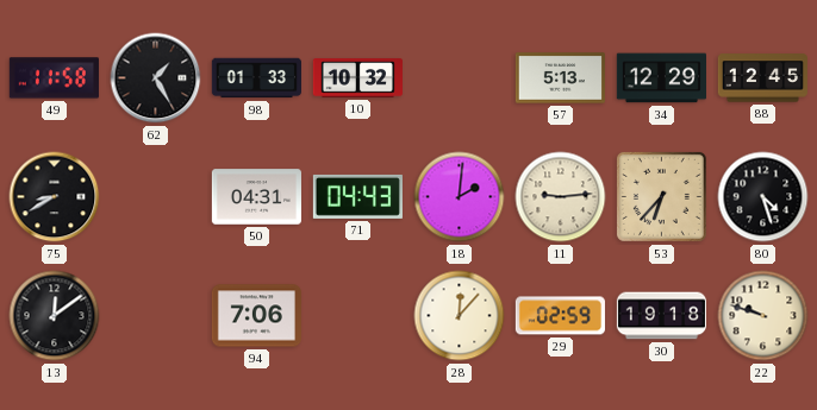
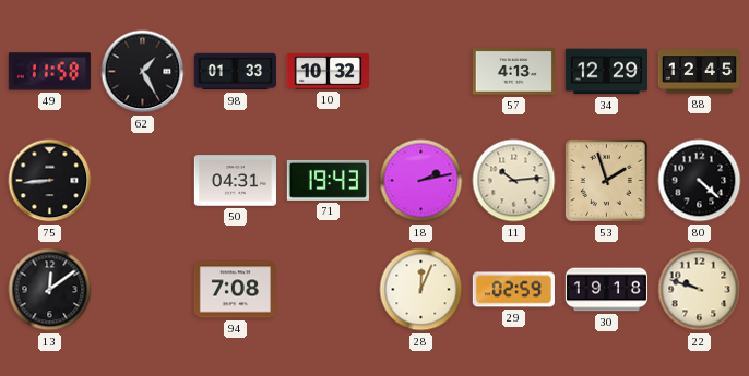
57: 5:13 -> 4:13
75: 8:40 -> 8:44
71: 04:43 -> 19:43
18: 2:01 -> 2:13
11: 9:14 -> 10:14
53: 6:37 -> 1:57
80: 4:27 -> 4:22
94: 7:06 -> 7:08
28: 12:07 -> 12:04
